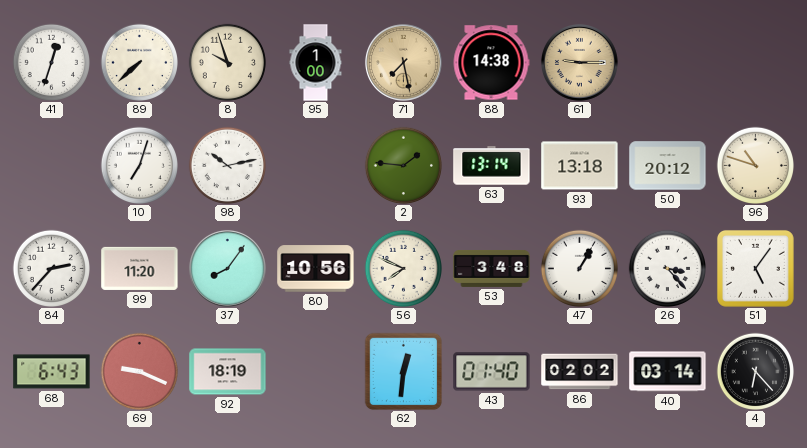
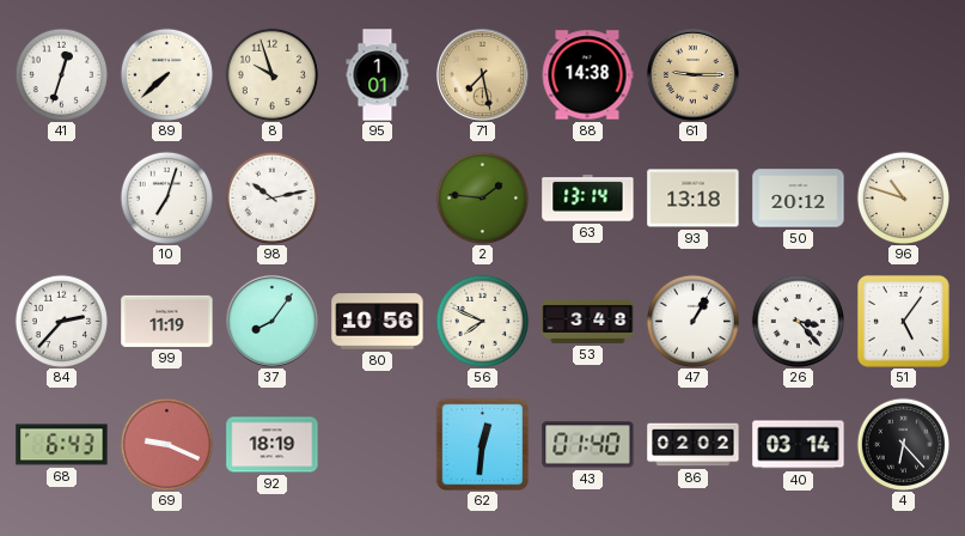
95: 1:00 -> 1:01
99: 11:20 -> 11:19
